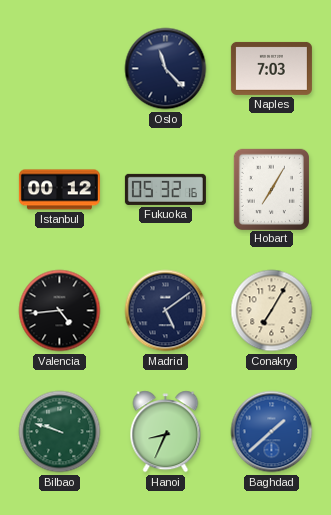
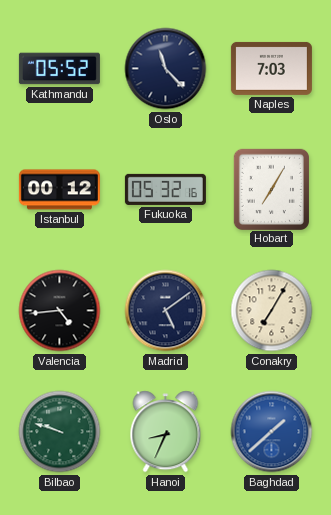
Kathmandu: none -> 05:52
